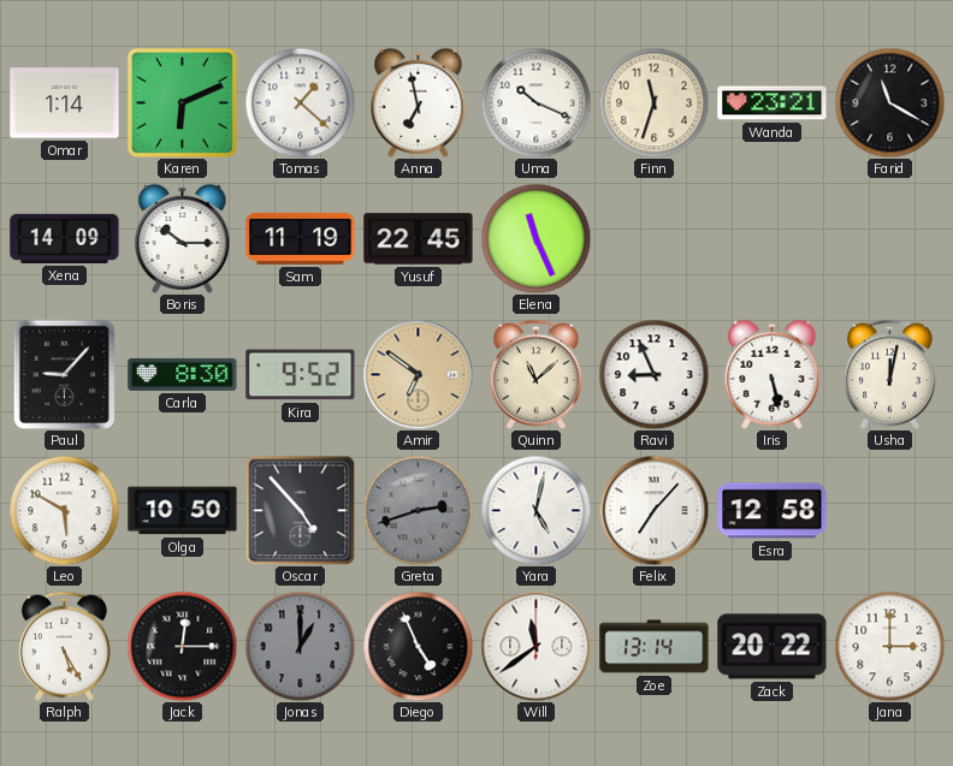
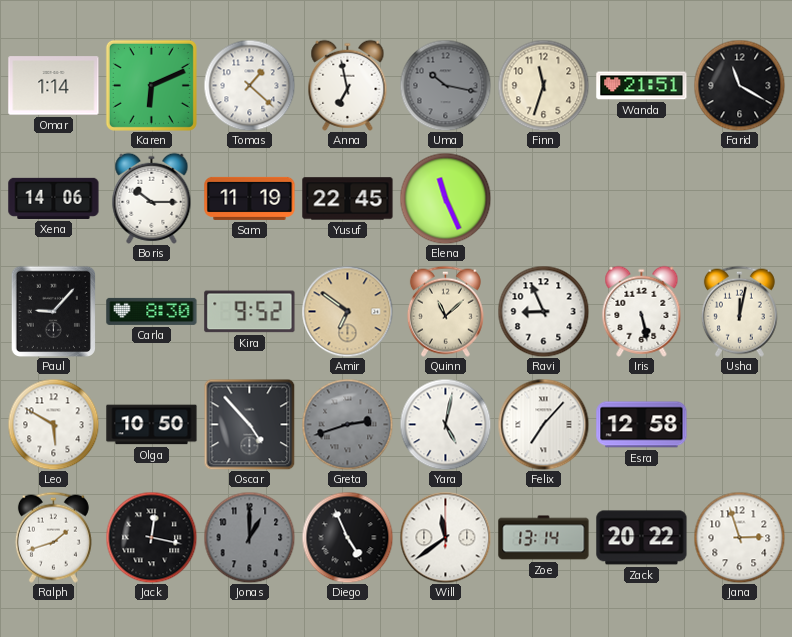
Uma: 10:19 -> 10:17
Uma dial: white -> grey
Wanda: 23:21 -> 21:51
Xena: 14:09 -> 14:06
Ralph: 5:25 -> 1:42
Jack: 12:15 -> 12:17
Jana: 3:00 -> 2:57
